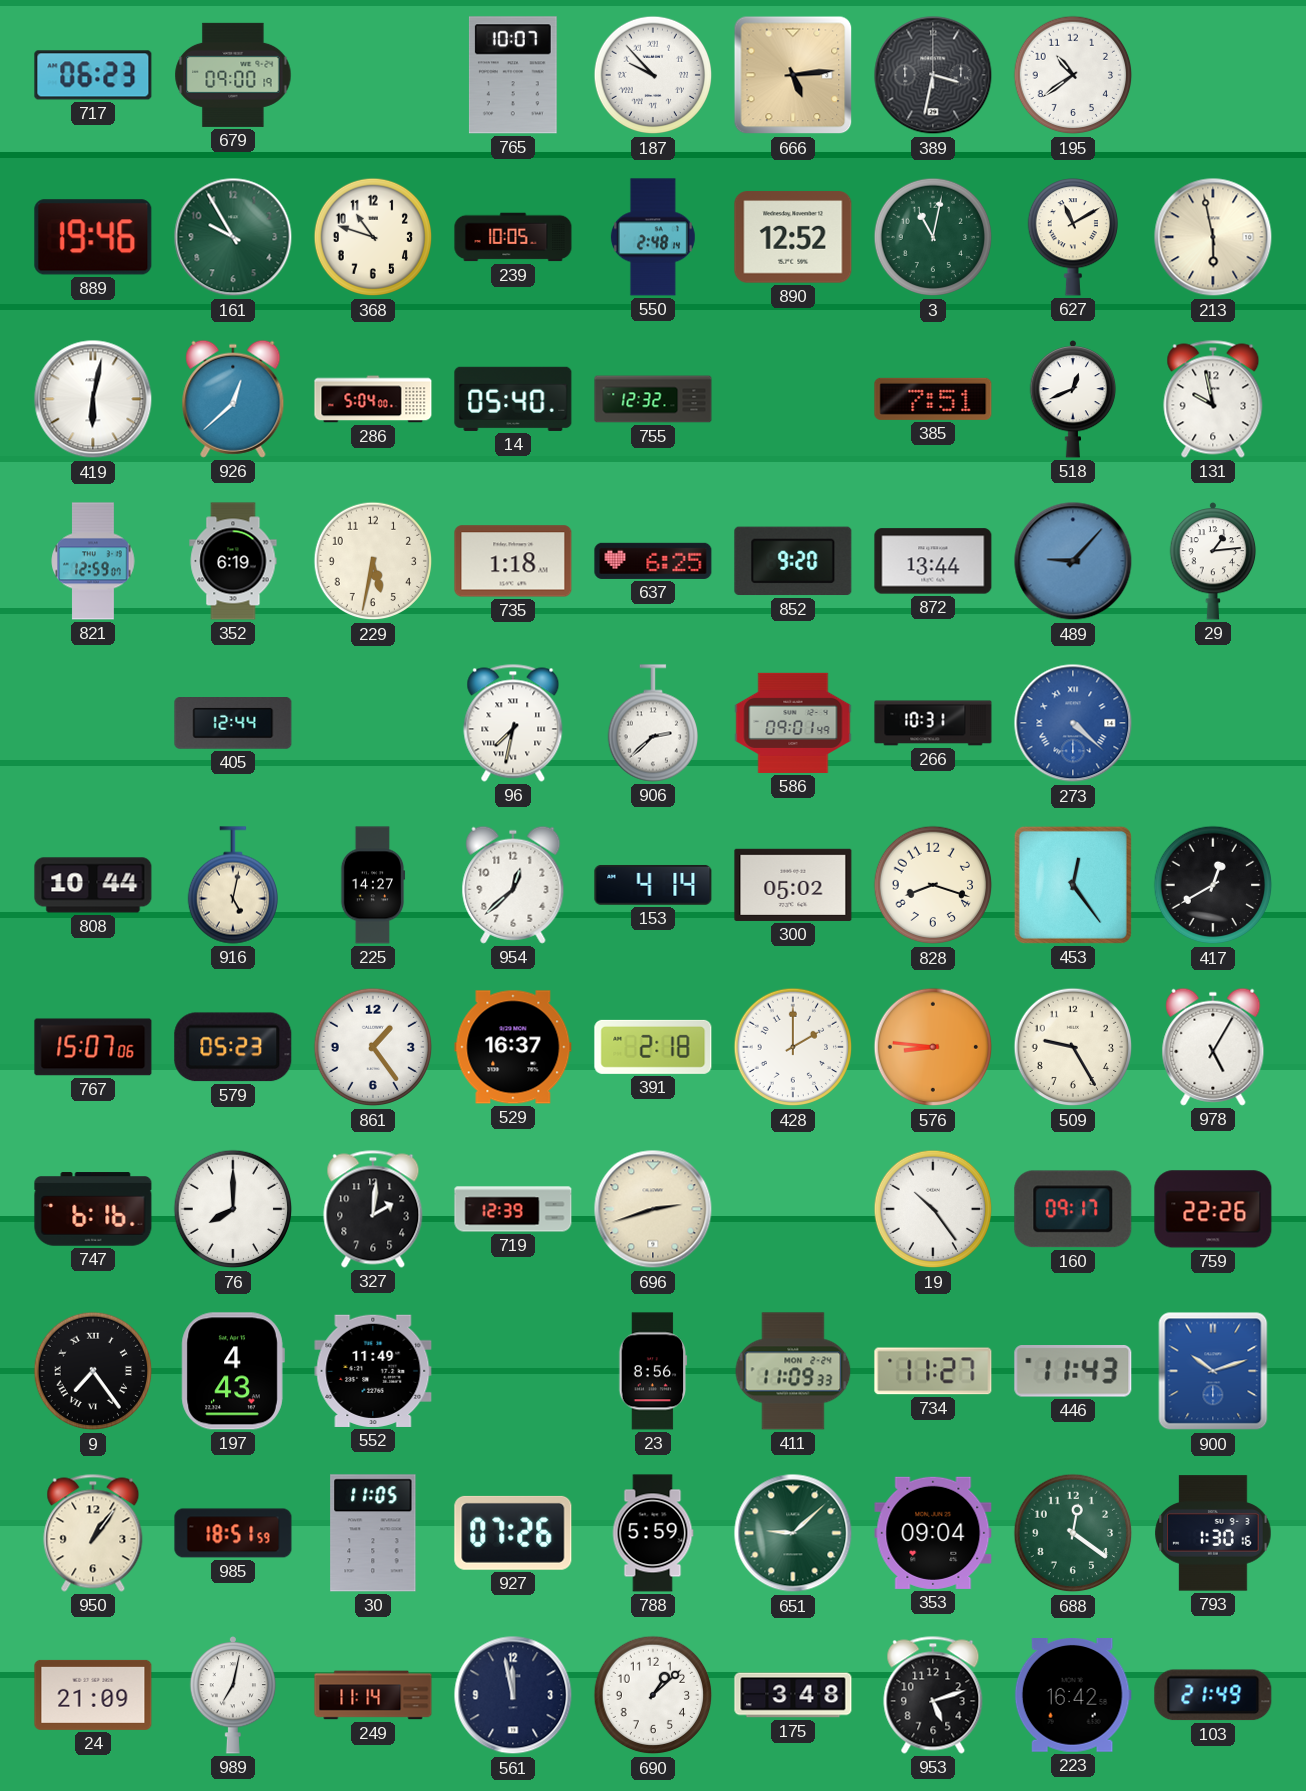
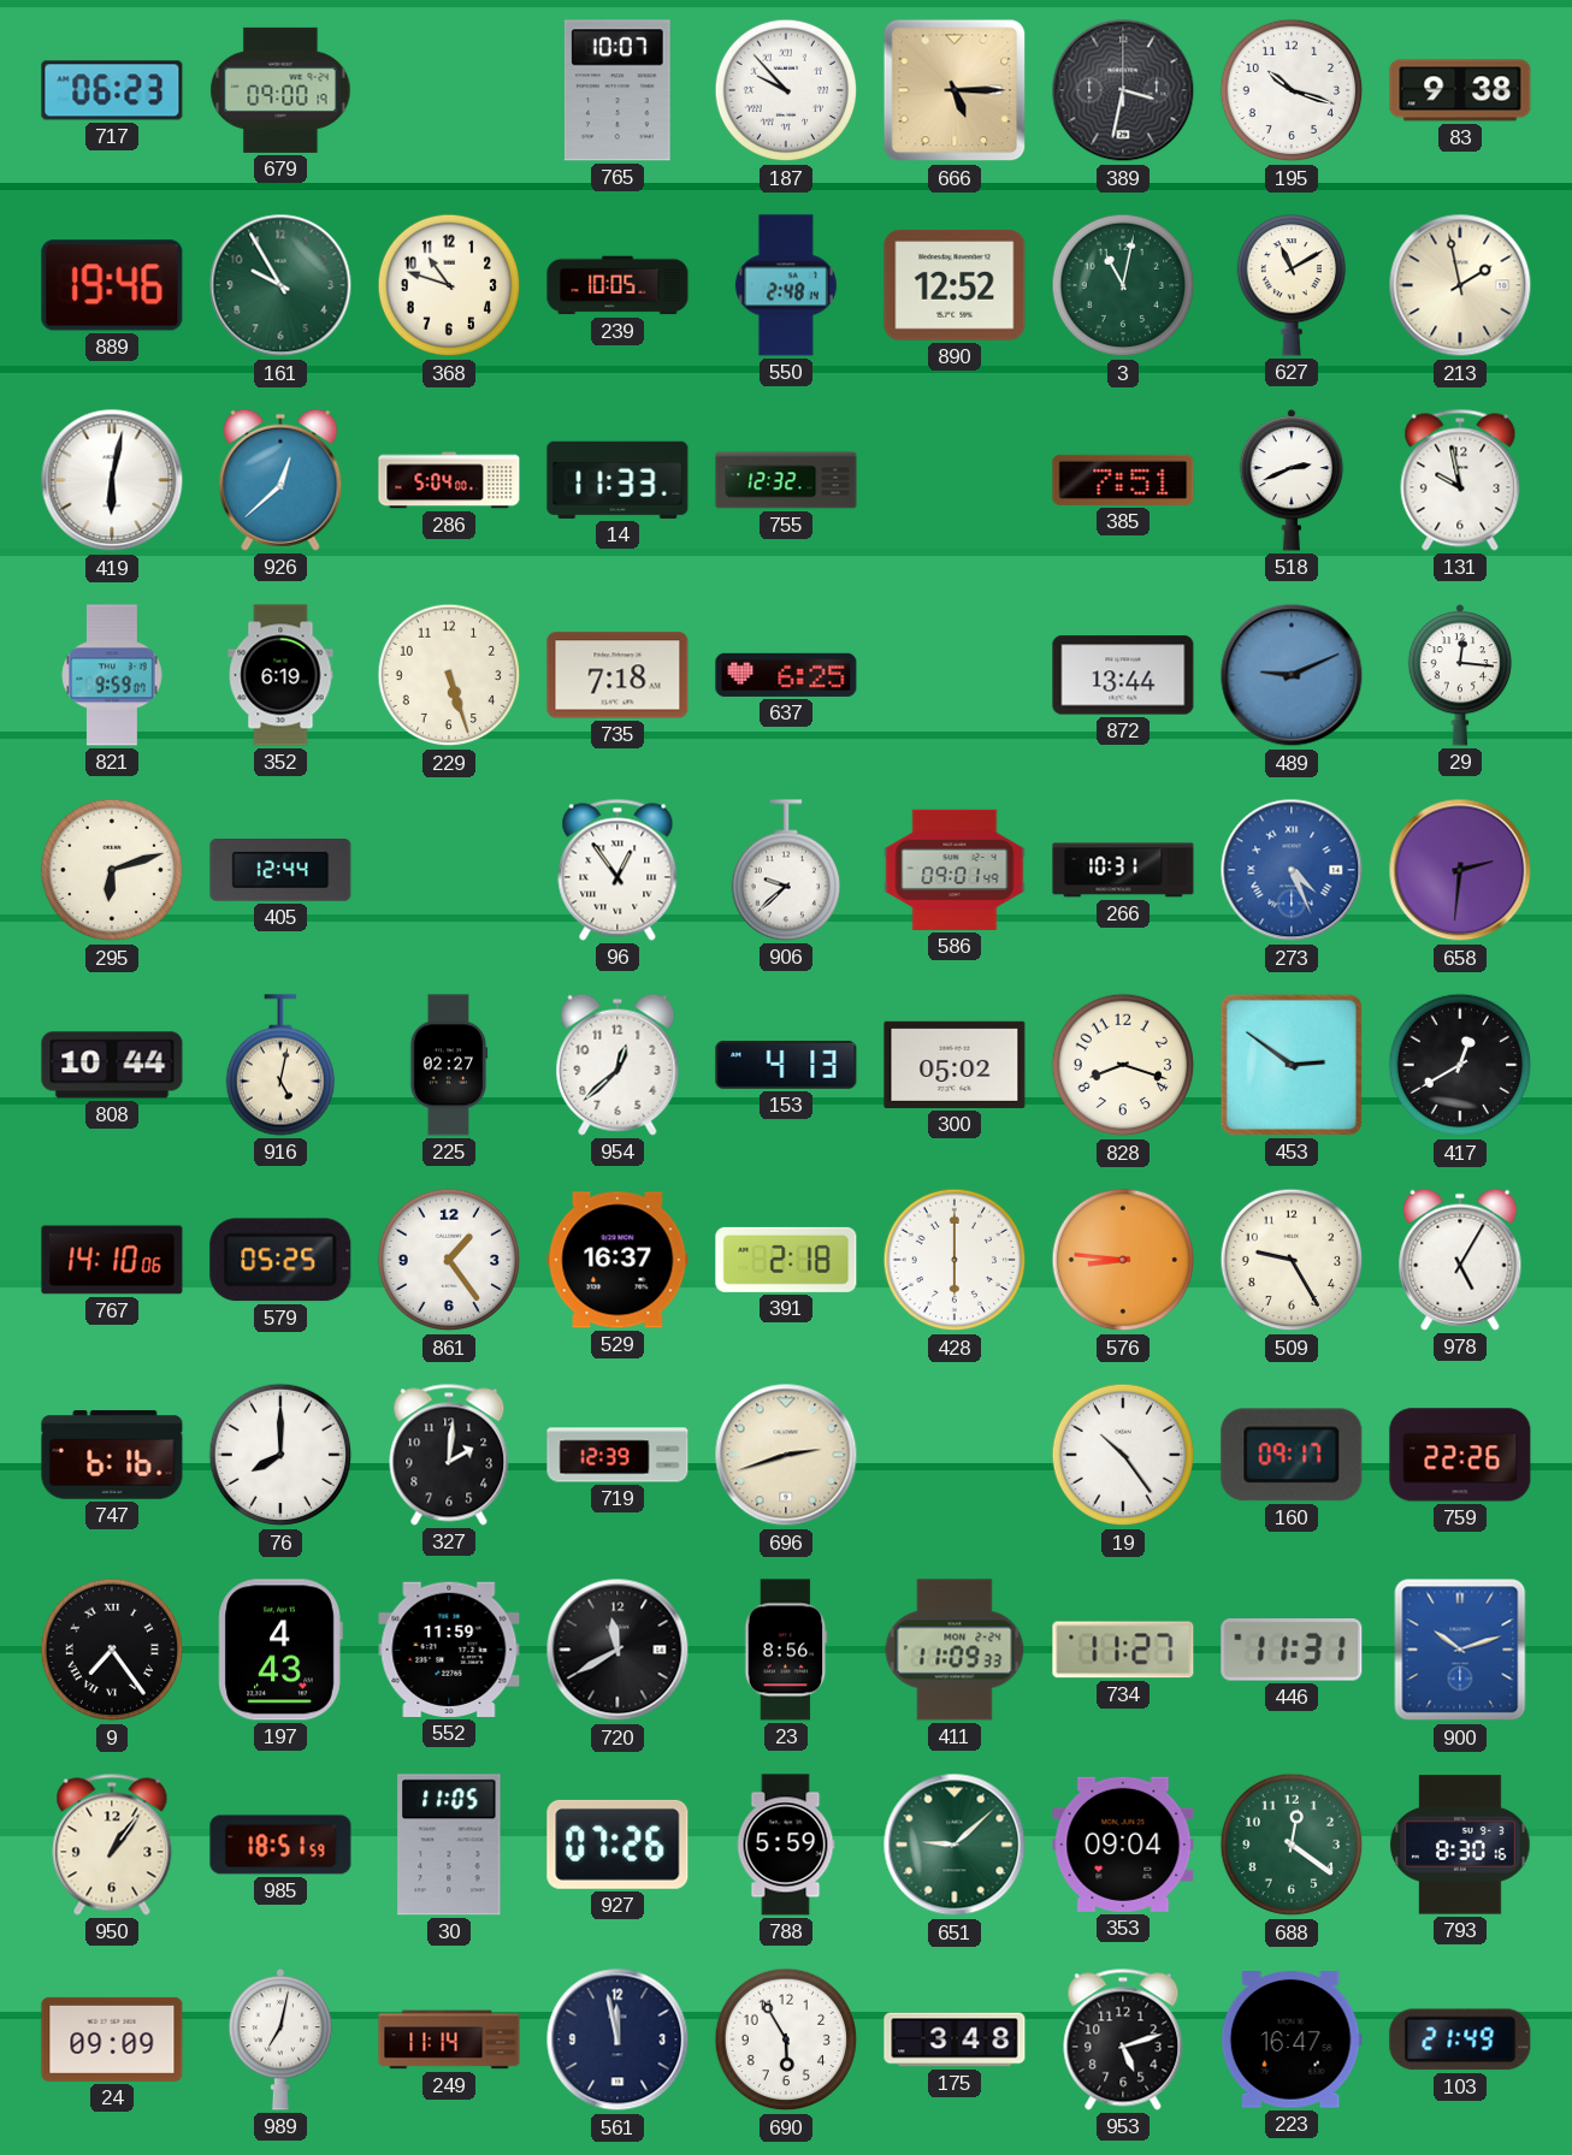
666: 5:14 -> 5:15
195: 10:39 -> 10:18
83: none -> 9:38
213: 5:58 -> 1:58
14: 05:40 -> 11:33
518: 12:41 -> 2:41
821: 12:59 -> 9:59
229: 5:32 -> 5:27
735: 1:18 -> 7:18
852: 9:20 -> none
489: 9:07 -> 9:11
29: 1:14 -> 12:16
295: none -> 6:12
96: 7:32 -> 12:54
906: 2:38 -> 9:38
273: 4:22 -> 4:26
658: none -> 2:31
225: 14:27 -> 02:27
153: 4:14 -> 4:13
453: 12:24 -> 2:51
767: 15:07 -> 14:10
579: 05:23 -> 05:25
428: 2:00 -> 6:00
552: 11:49 -> 11:59
720: none -> 11:40
446: 11:43 -> 11:31
793: 1:30 -> 8:30
24: 21:09 -> 09:09
690: 1:08 -> 5:55
223: 16:42 -> 16:47
